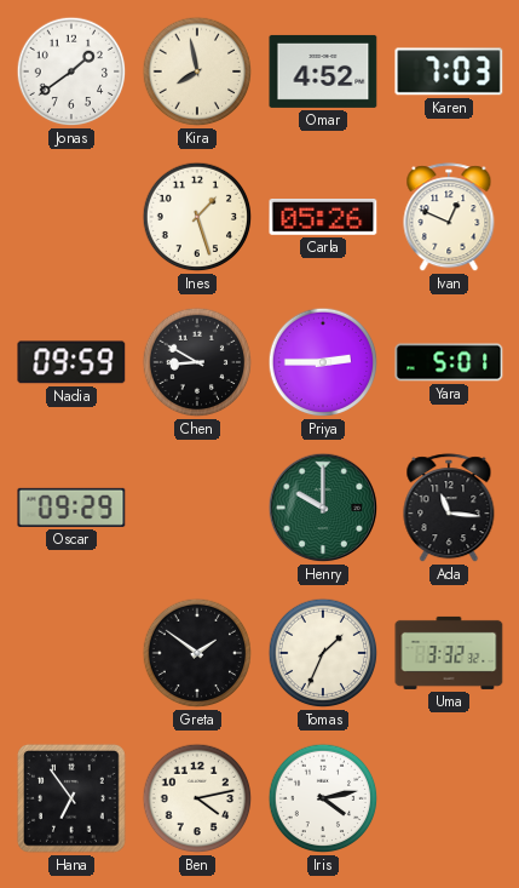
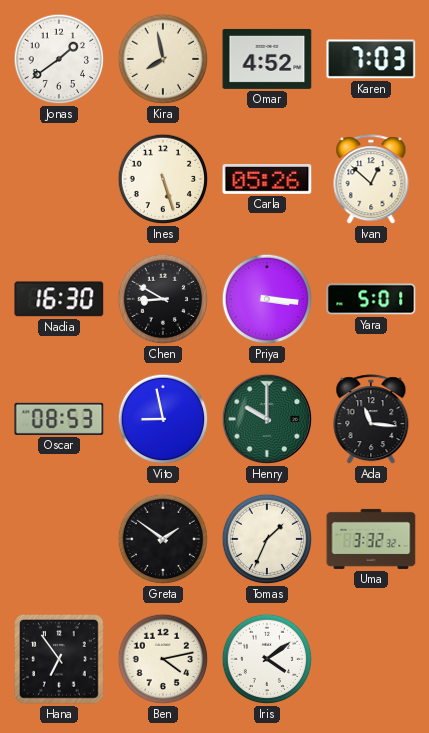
Ines: 1:27 -> 5:27
Ivan: 12:49 -> 12:52
Nadia: 09:59 -> 16:30
Priya: 2:45 -> 3:16
Oscar: 09:29 -> 08:53
Vito: none -> 8:58
Iris: 4:13 -> 4:09
